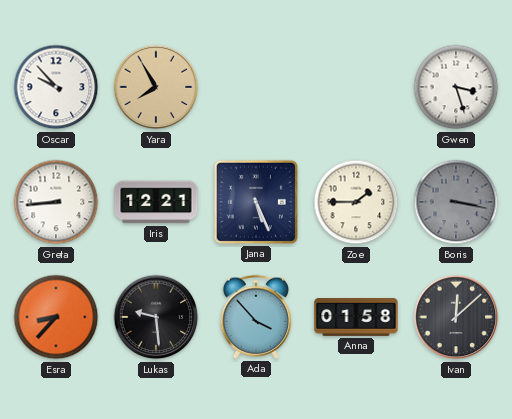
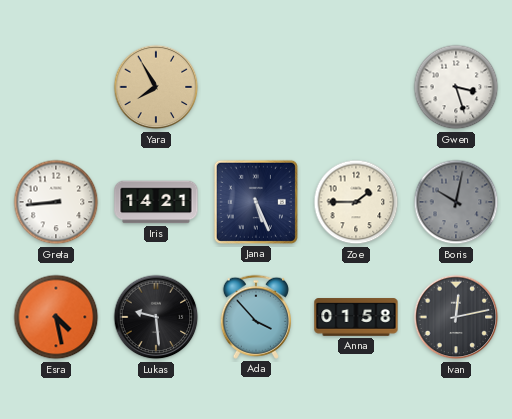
Oscar: 9:53 -> none
Iris: 12:21 -> 14:21
Boris: 3:17 -> 10:02
Esra: 8:37 -> 4:28
Ivan: 12:08 -> 12:13
